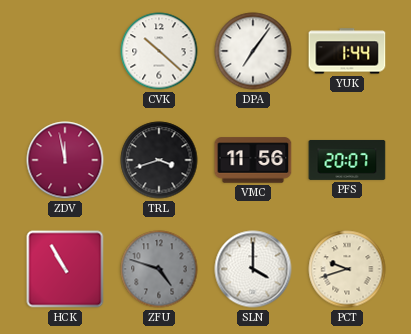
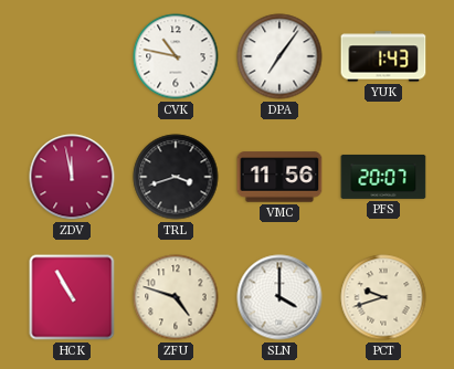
CVK: 10:22 -> 10:47
YUK: 1:44 -> 1:43
ZFU dial: grey -> cream
